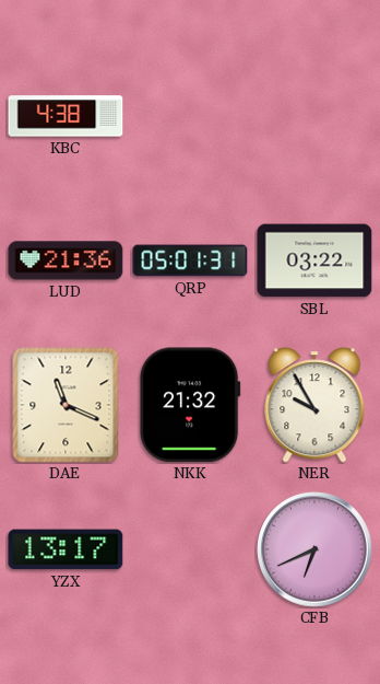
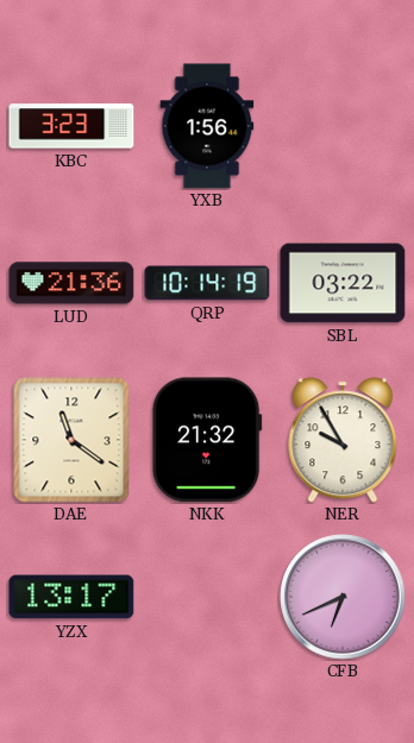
KBC: 4:38 -> 3:23
YXB: none -> 1:56
QRP: 05:01 -> 10:14
DAE: 11:19 -> 11:21
